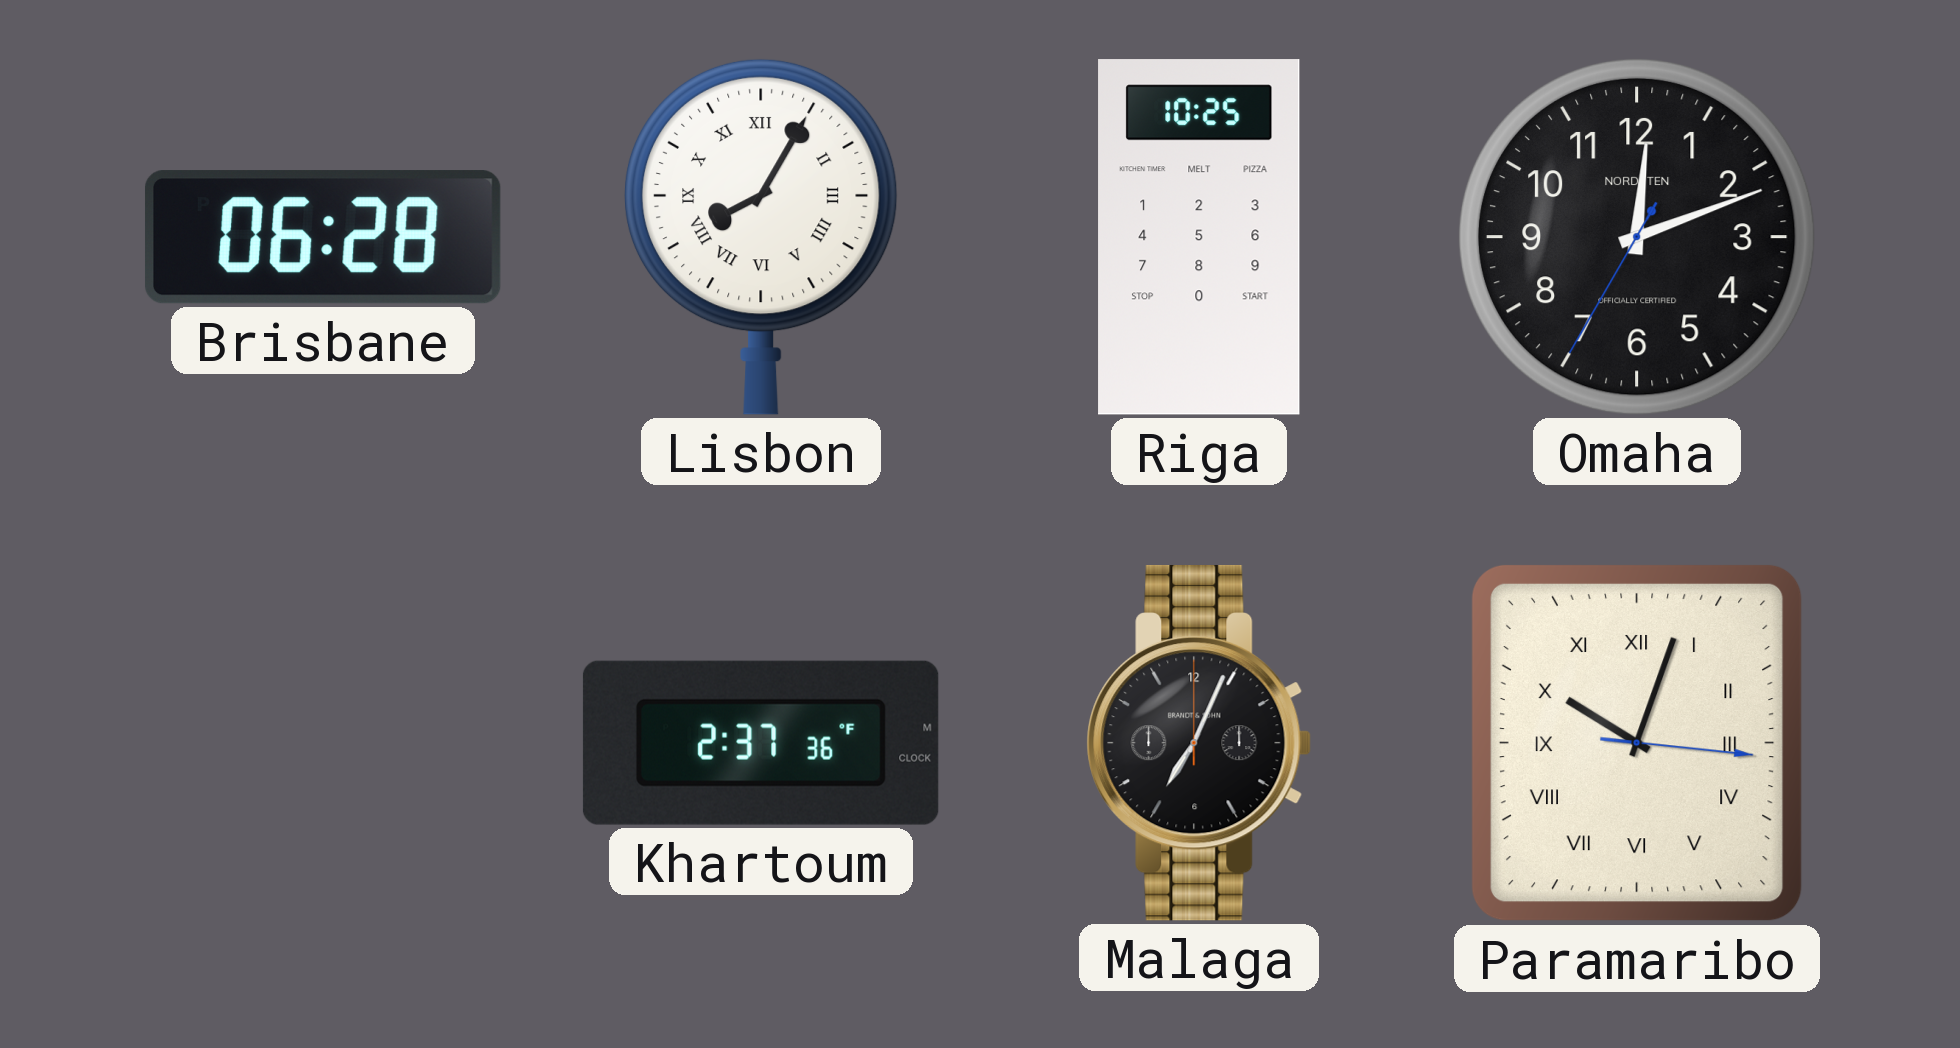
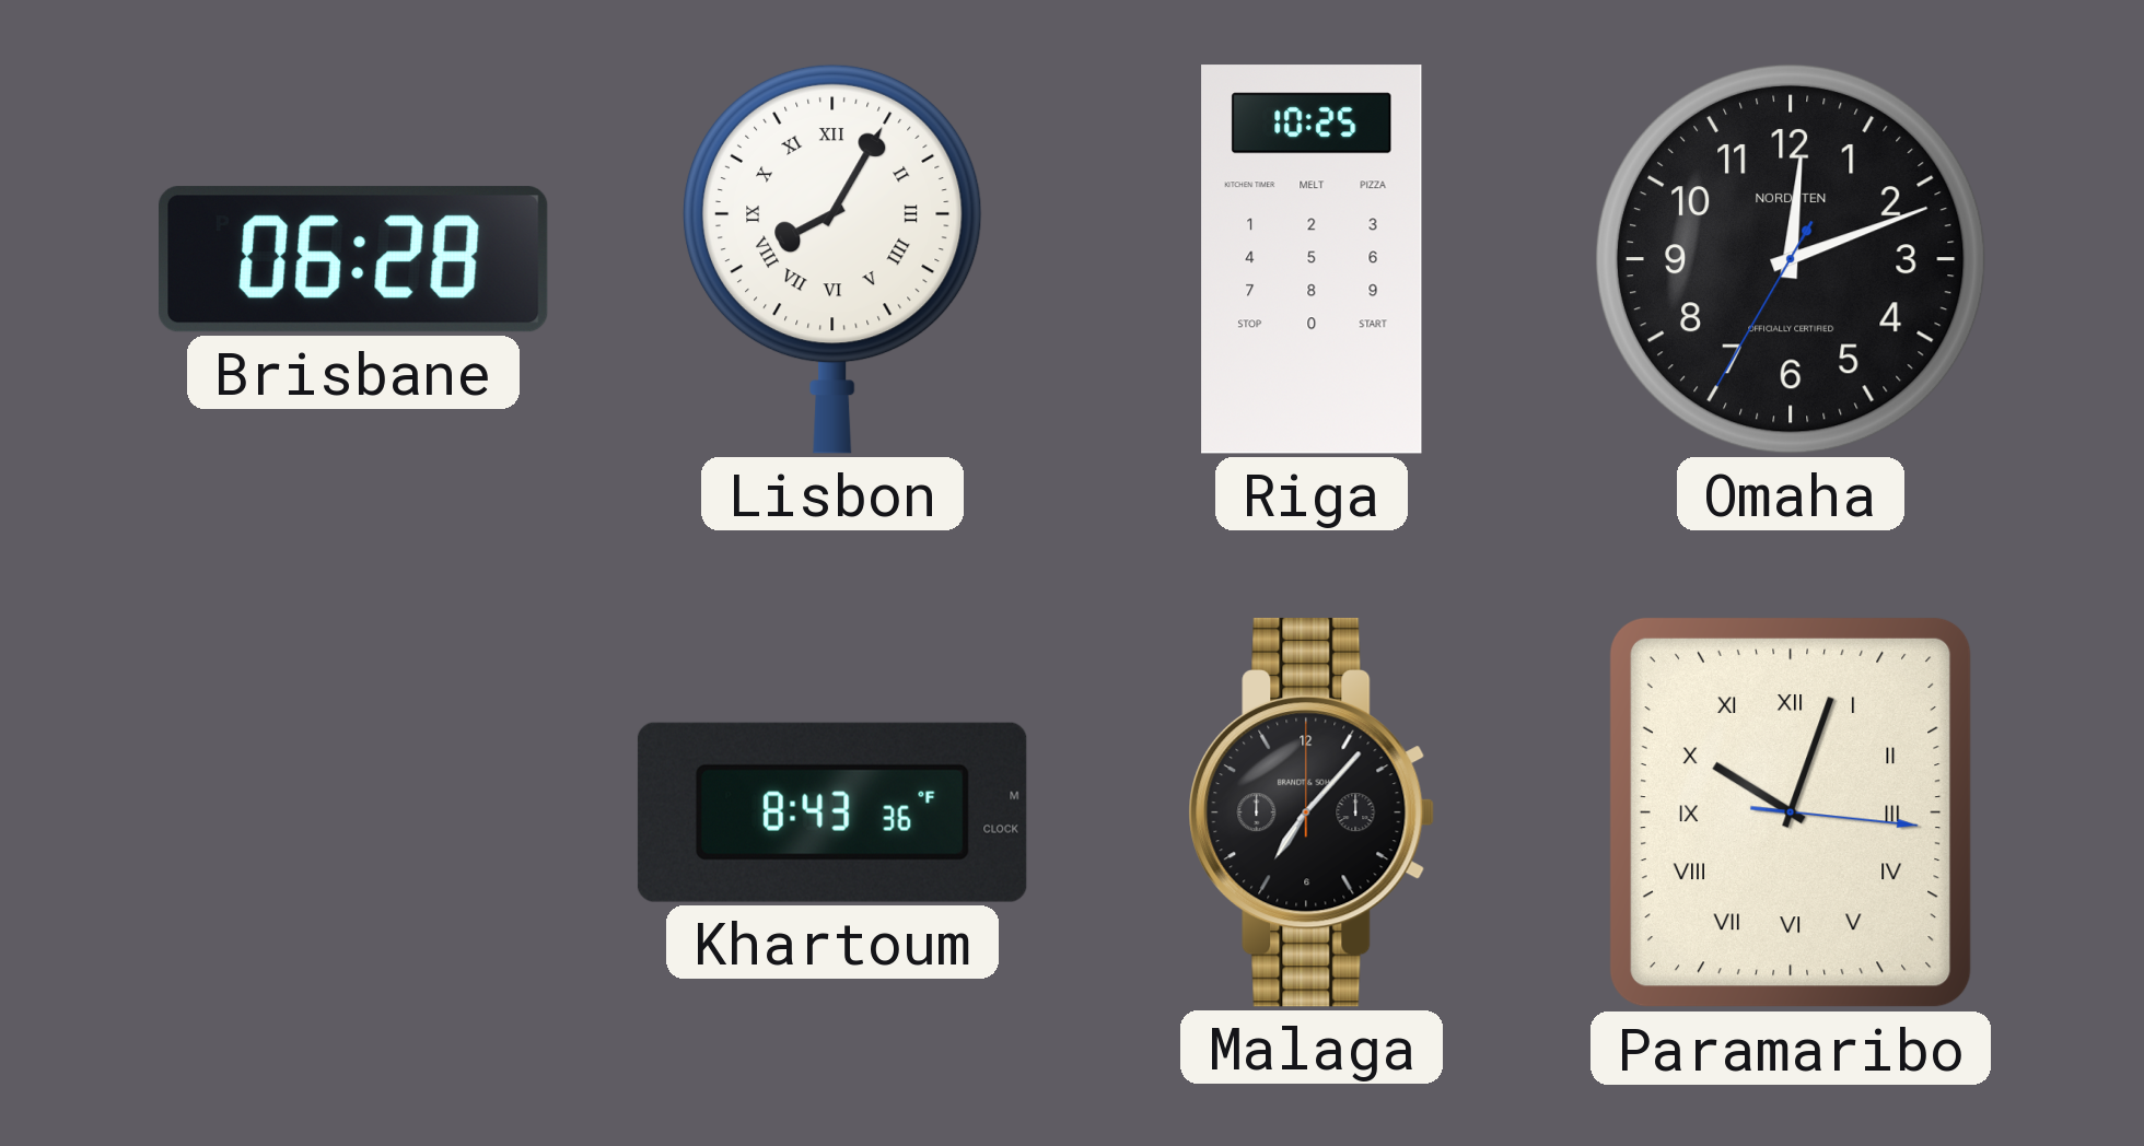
Khartoum: 2:37 -> 8:43
Malaga: 7:04 -> 7:07
